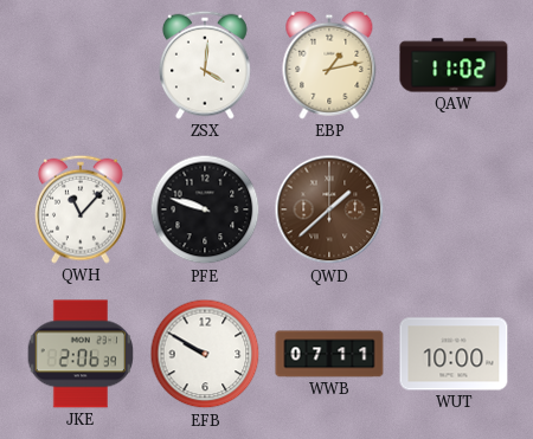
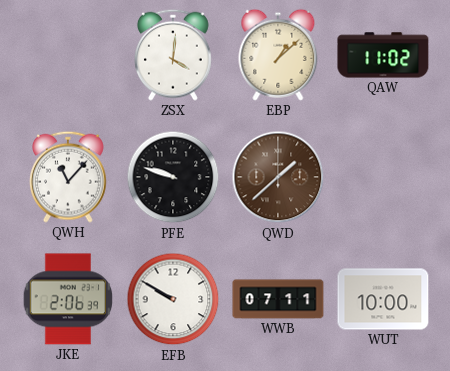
EBP: 1:13 -> 1:08
